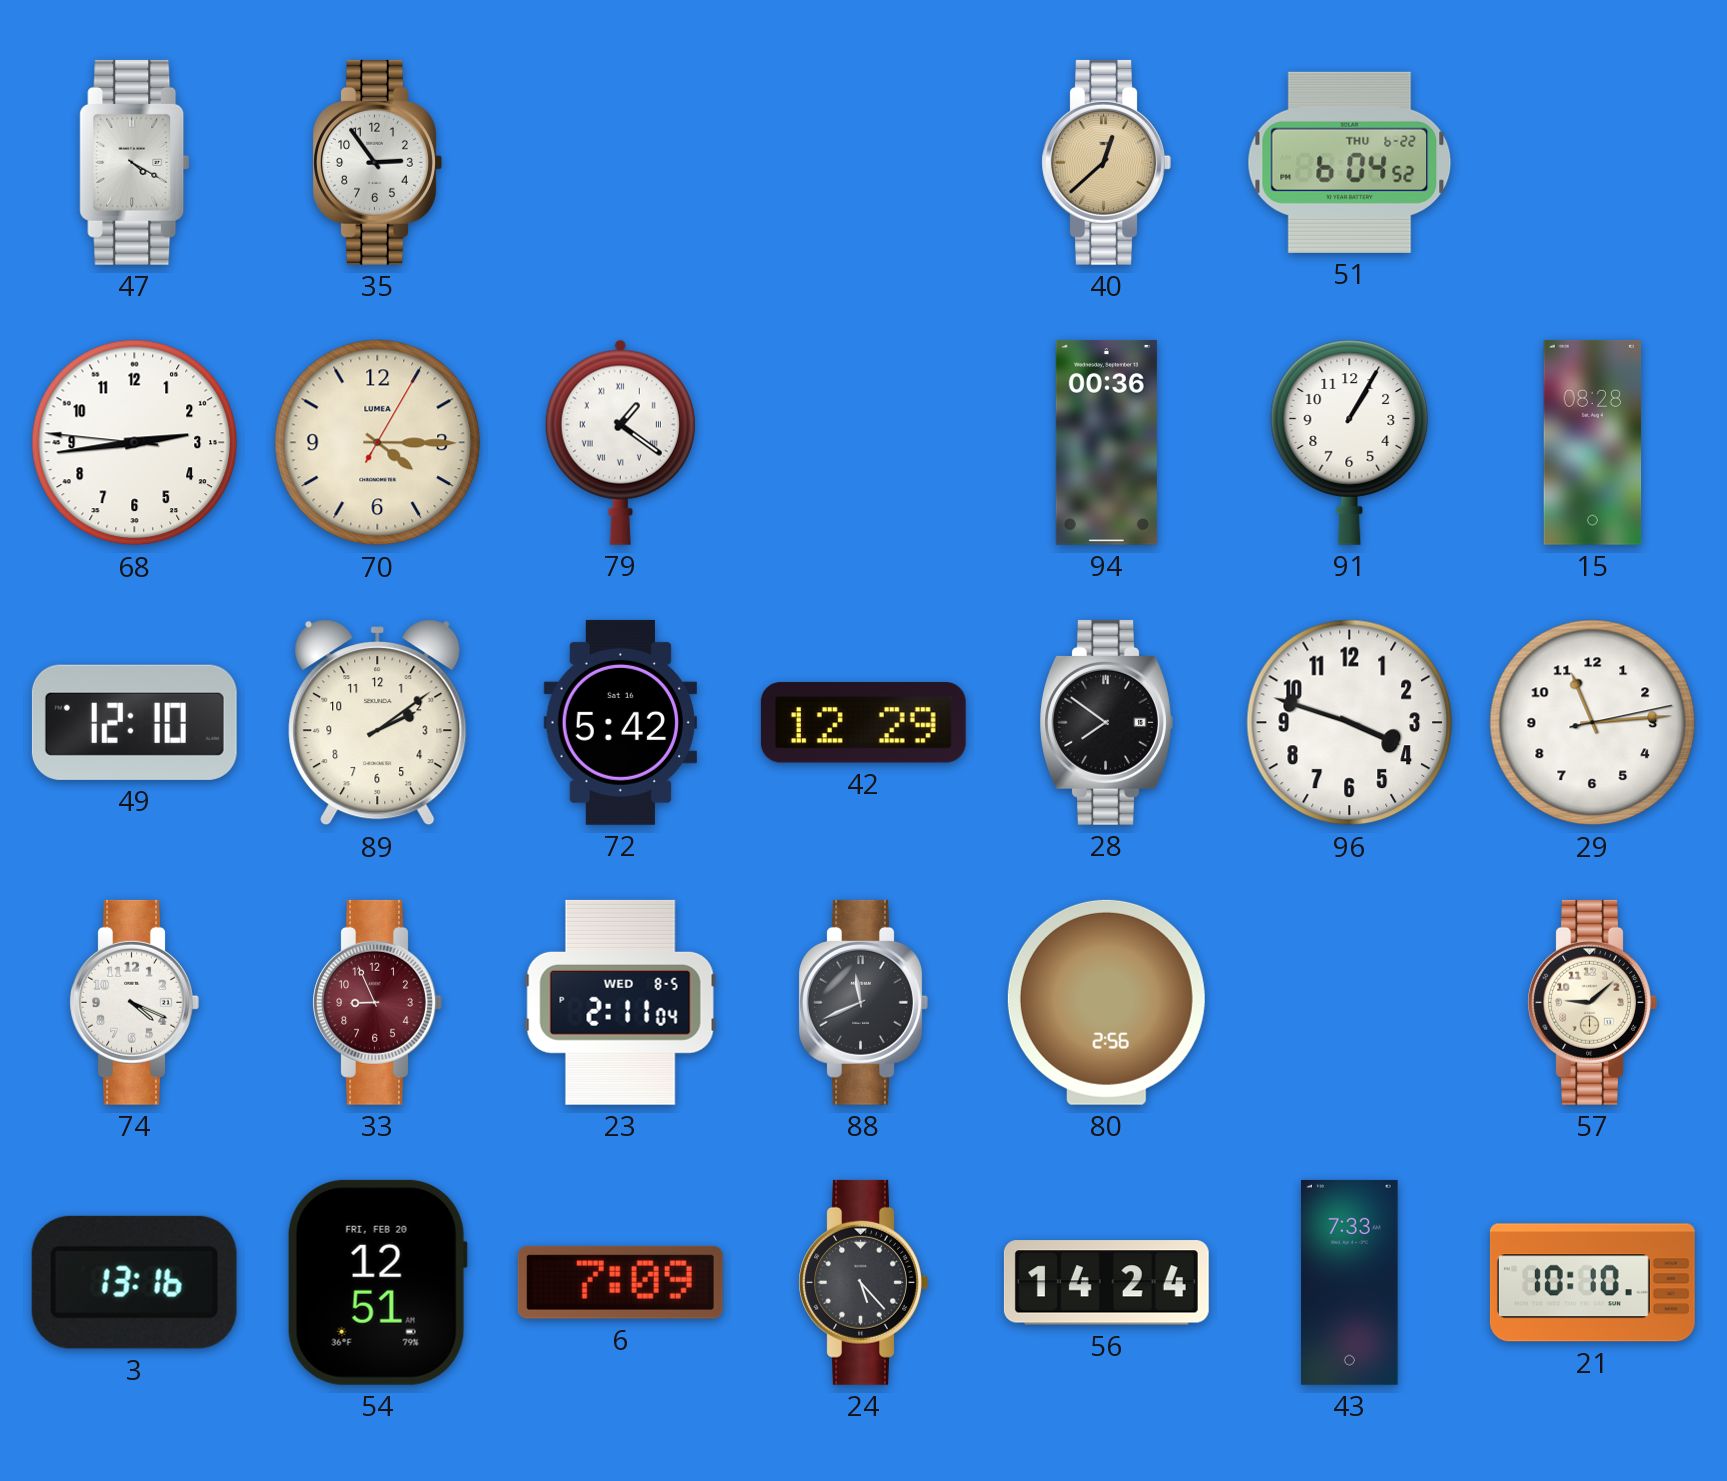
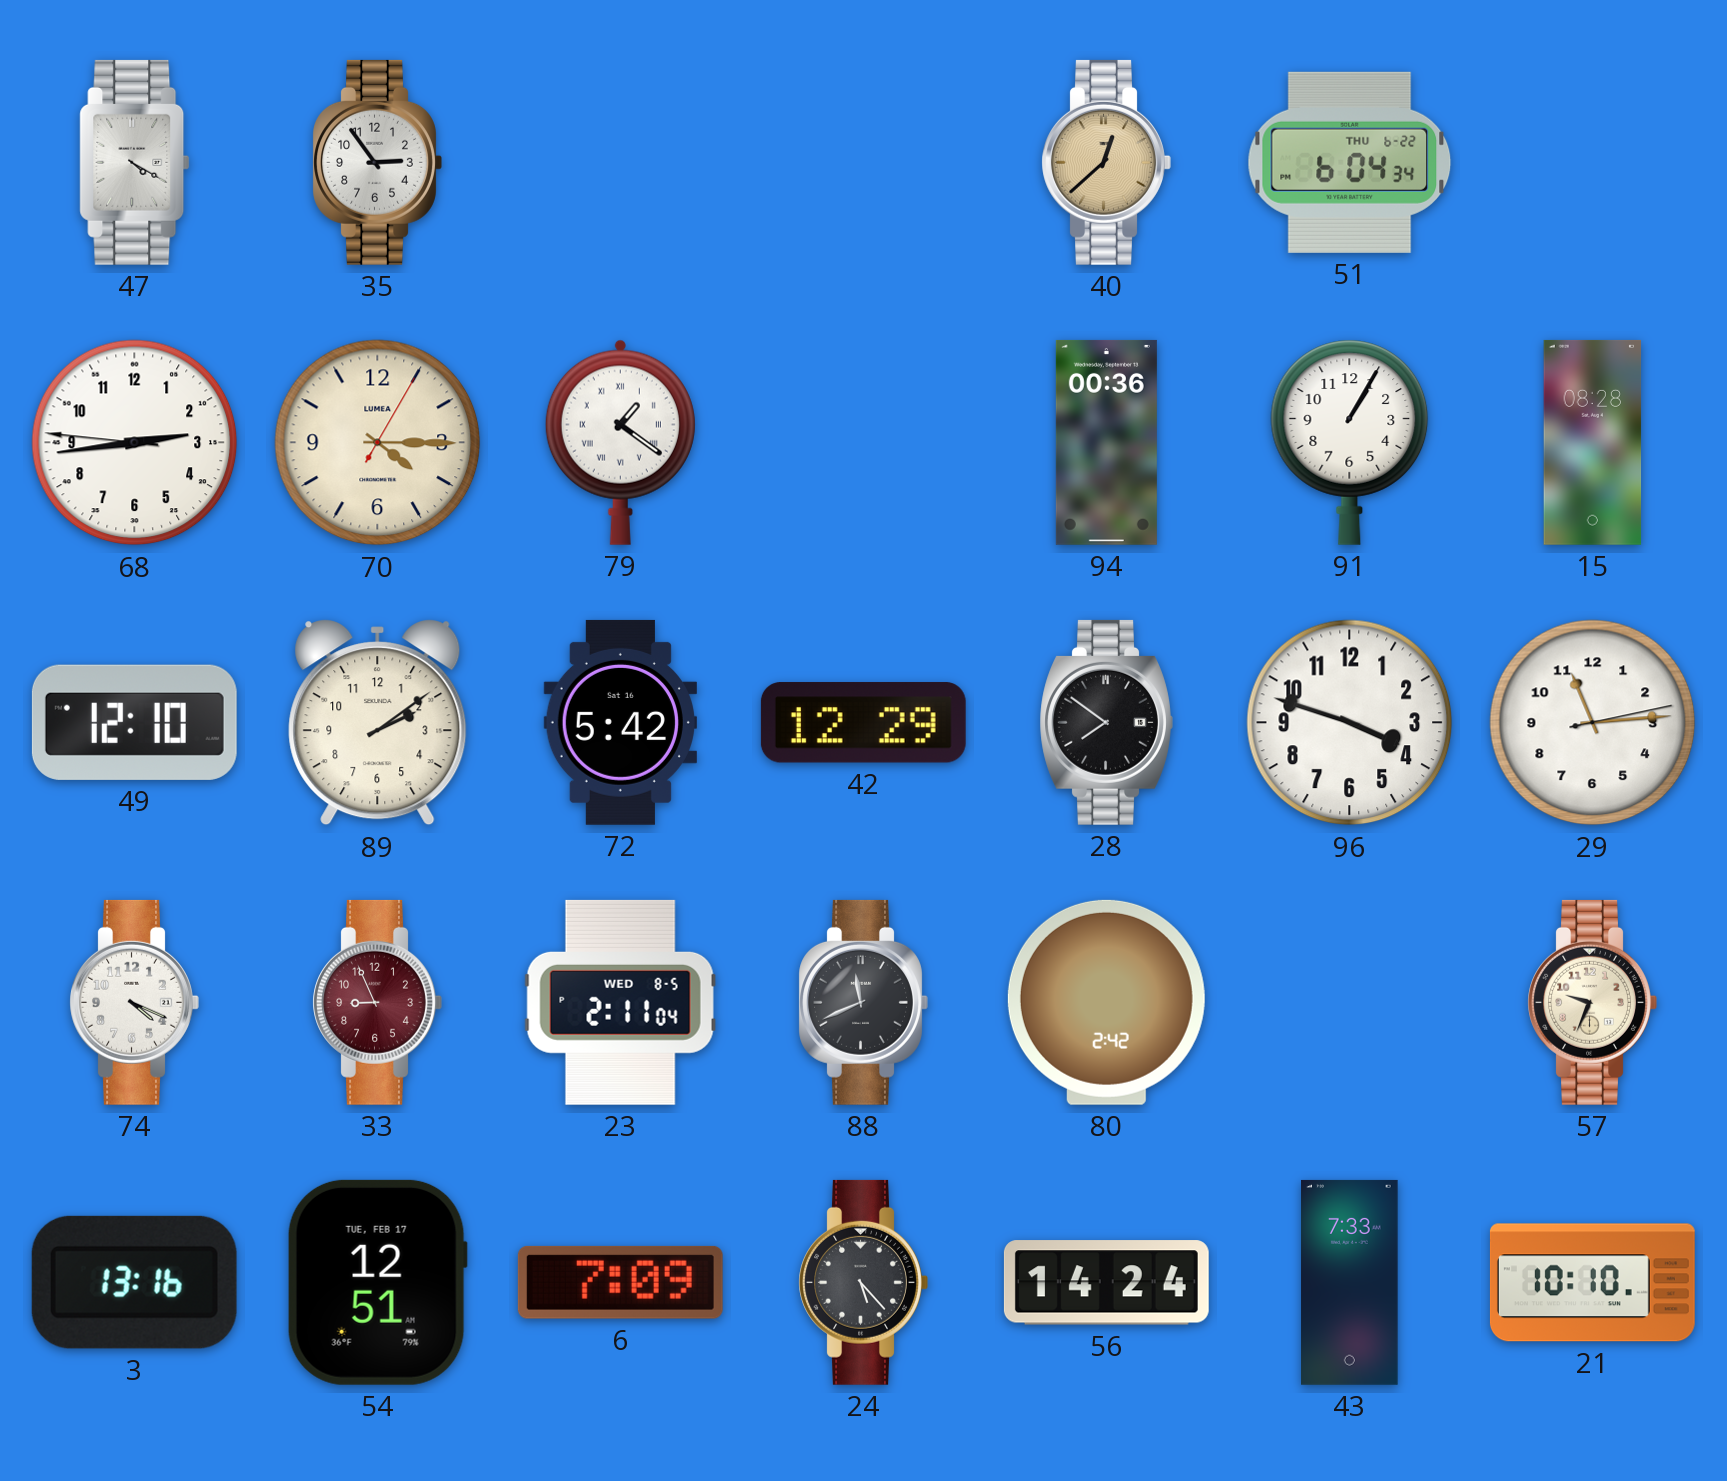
51: 6:04:52 -> 6:04:34
80: 2:56 -> 2:42
57: 9:08 -> 9:34
54 date: FRI, FEB 20 -> TUE, FEB 17
